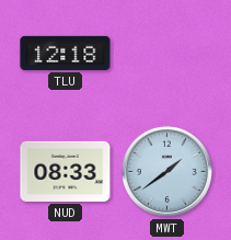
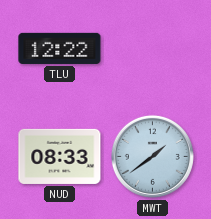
TLU: 12:18 -> 12:22
